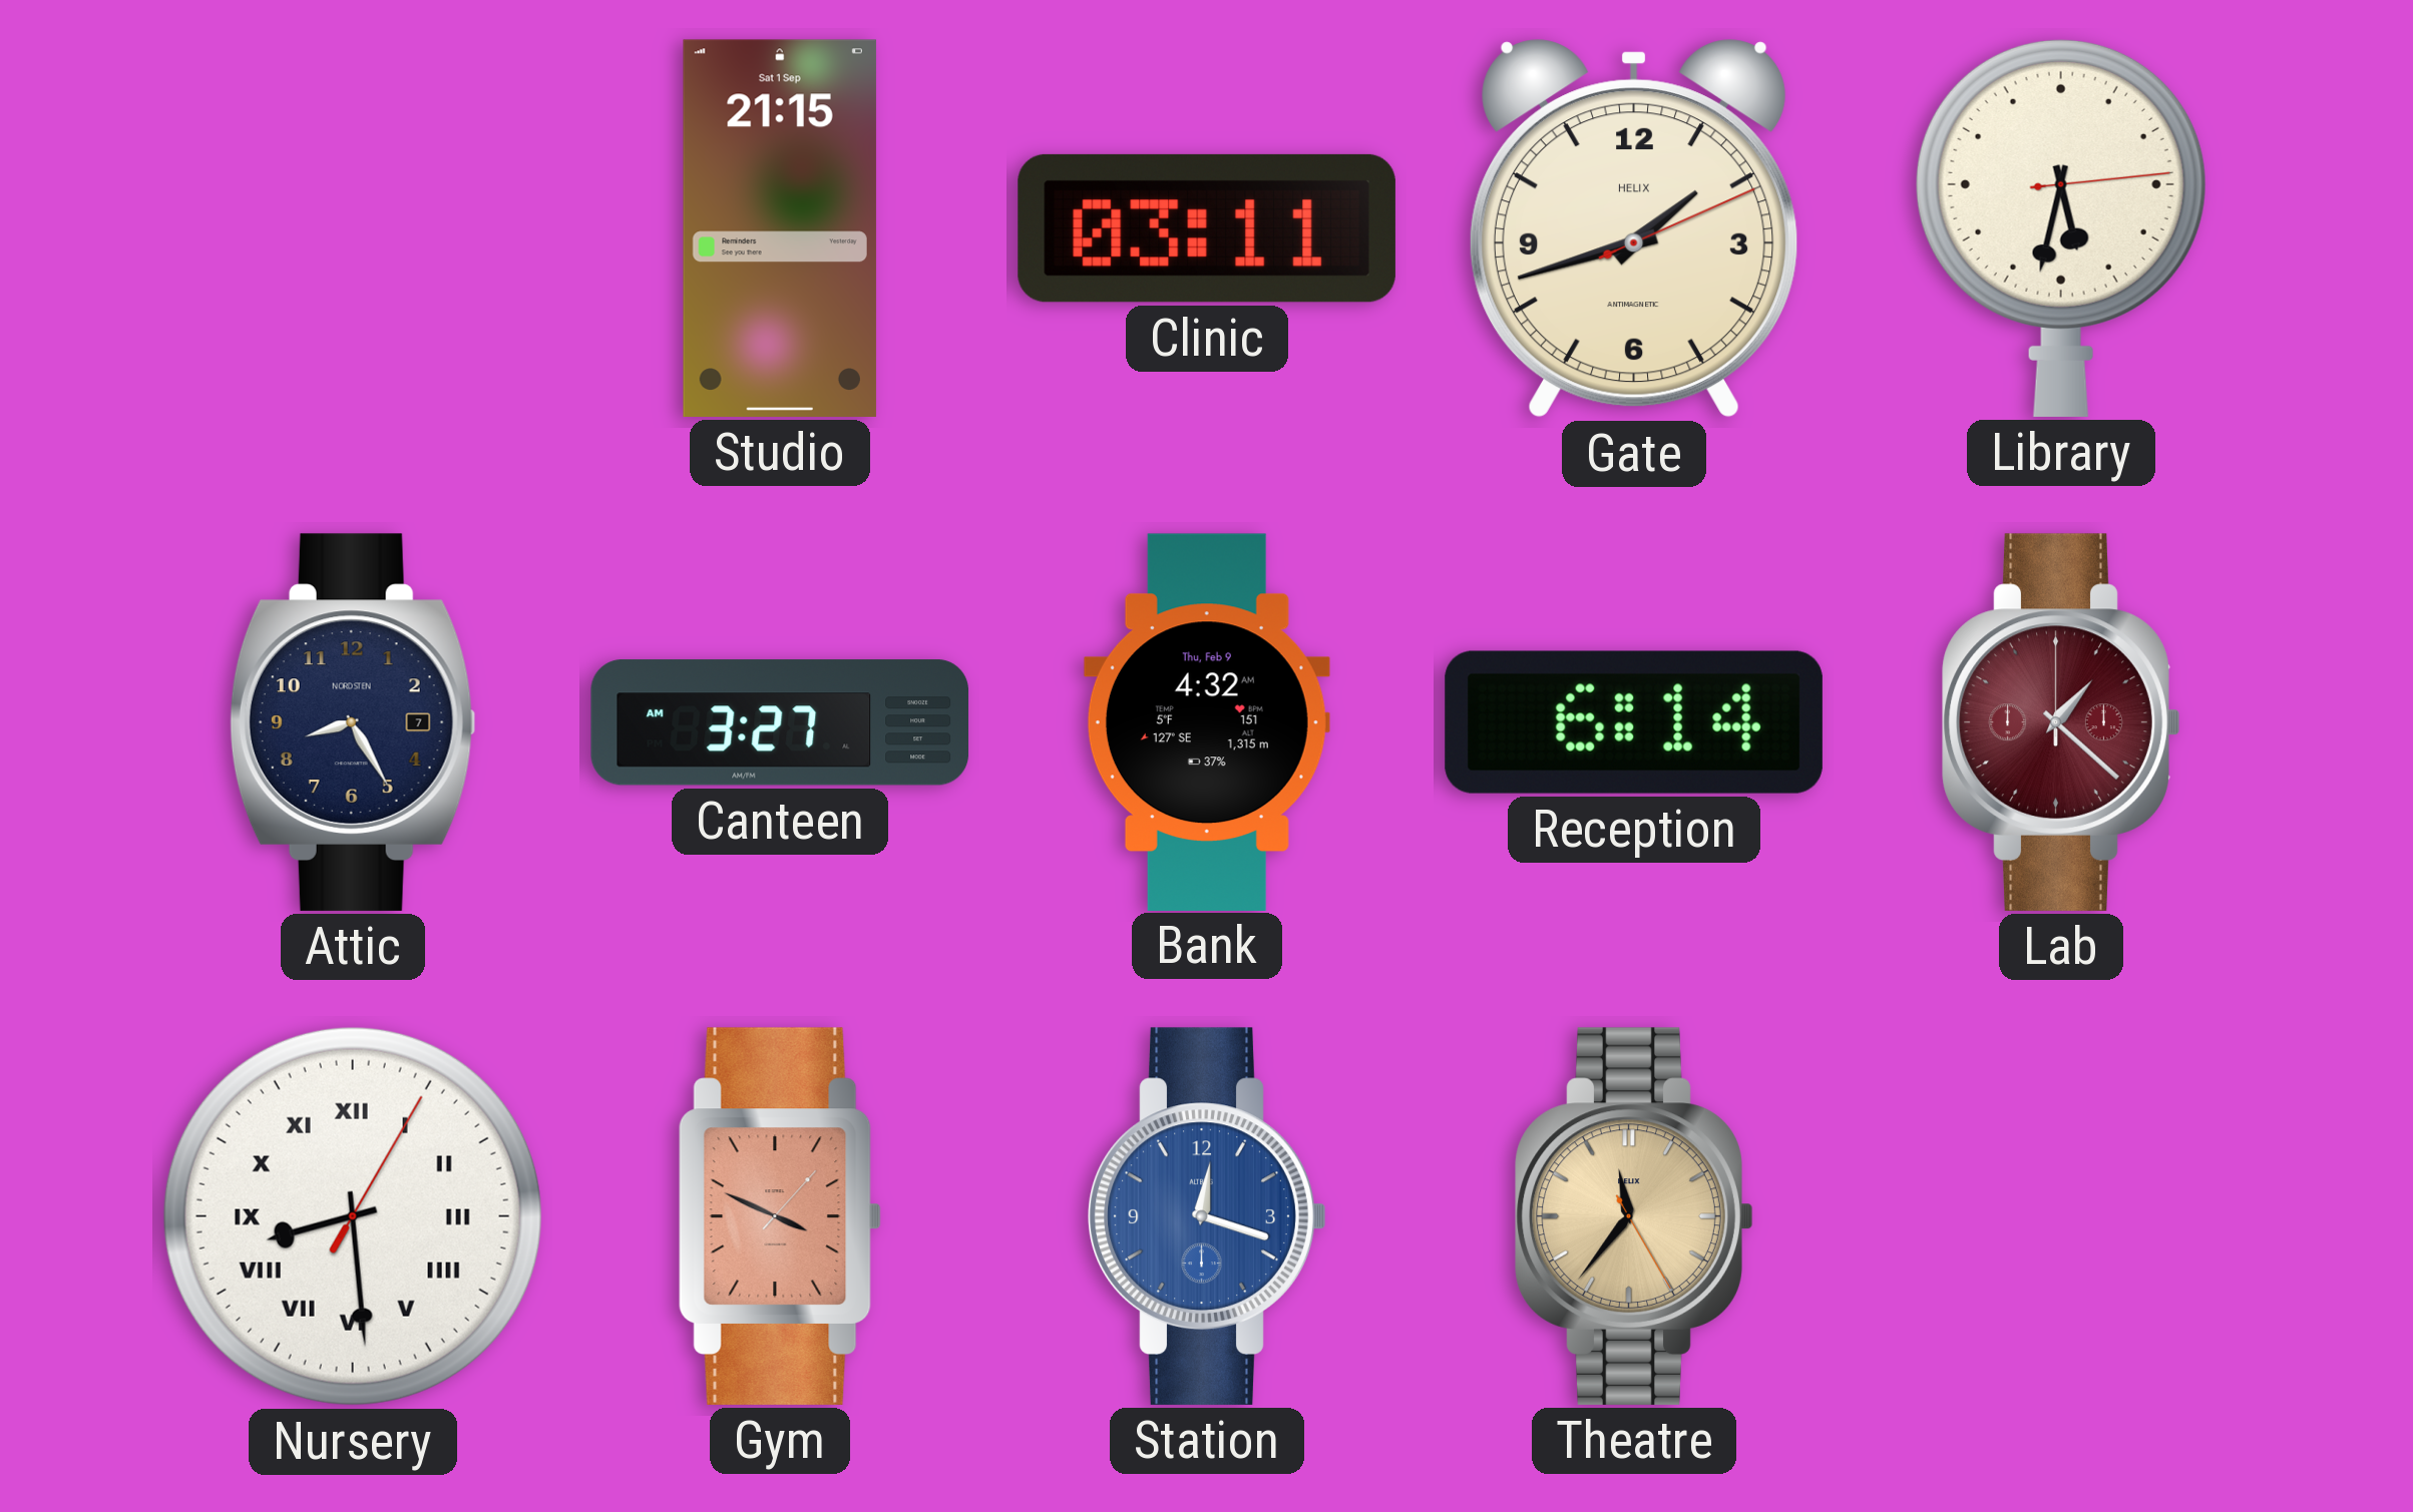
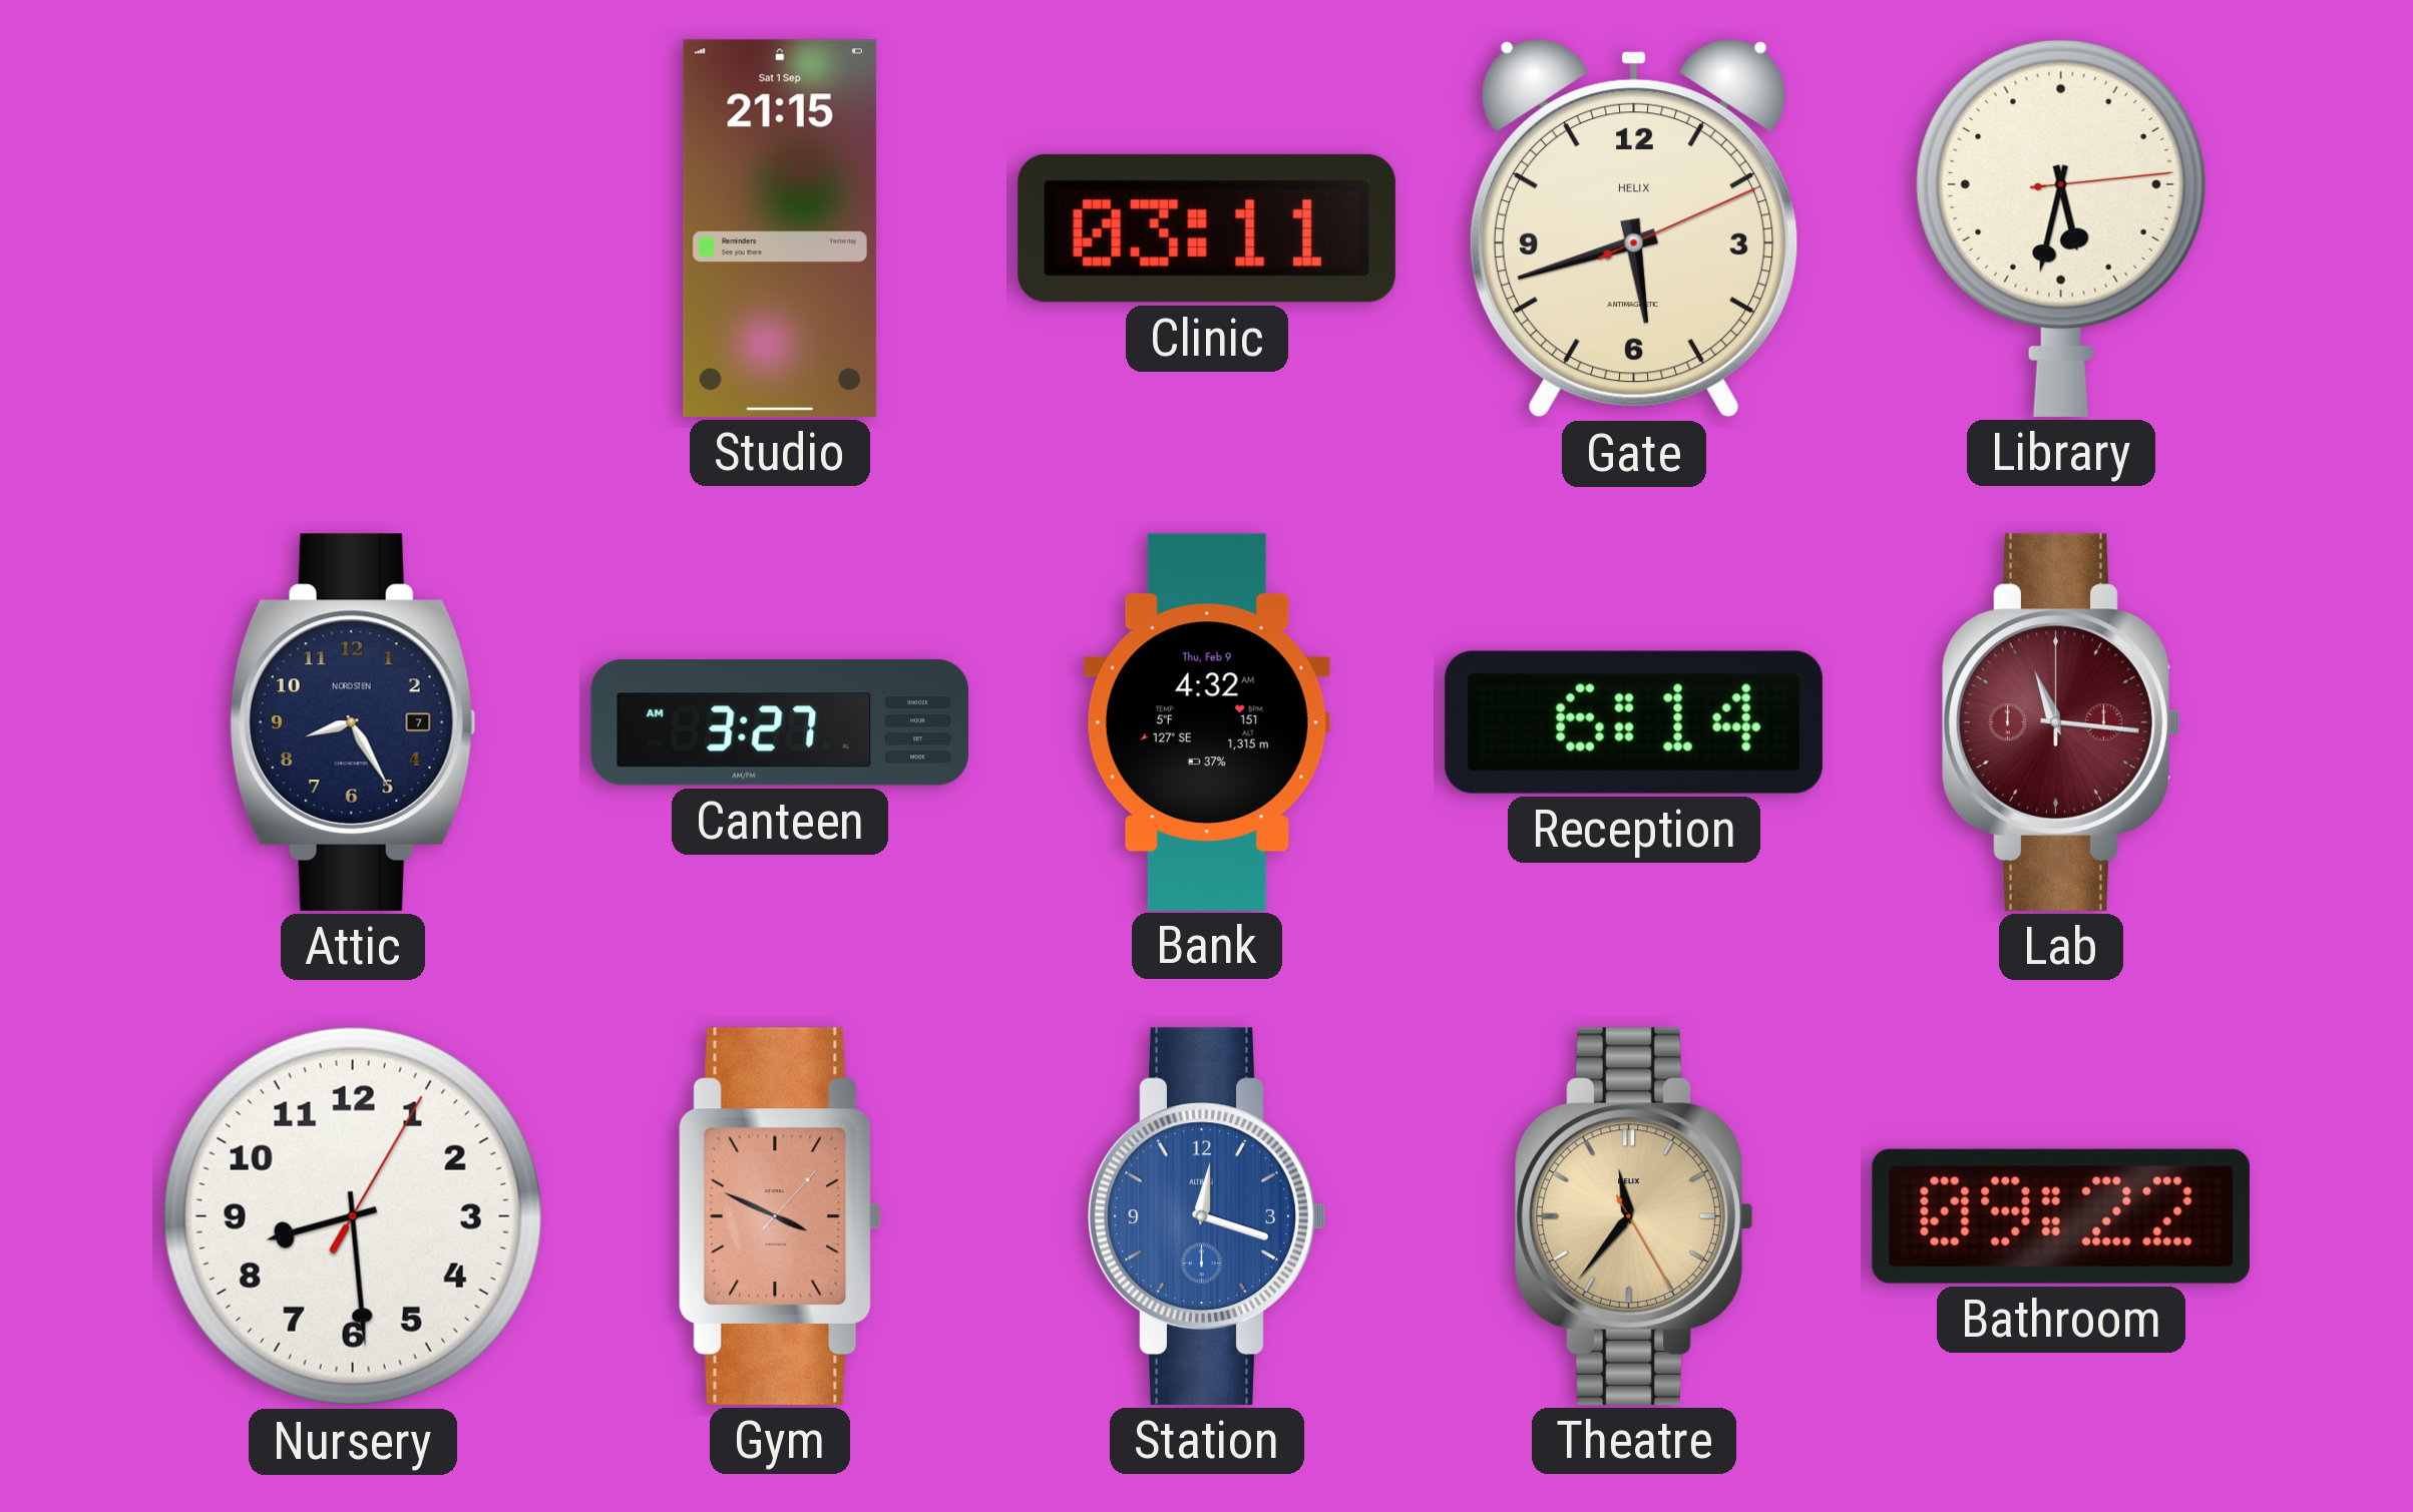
Gate: 1:42 -> 5:42
Lab: 1:22 -> 11:16
Nursery numerals: Roman -> Arabic
Bathroom: none -> 09:22
